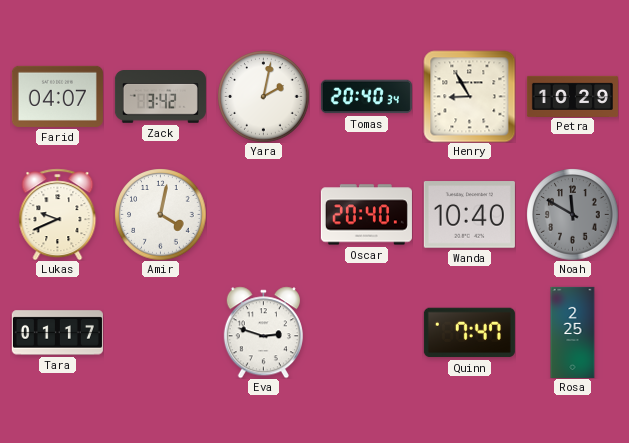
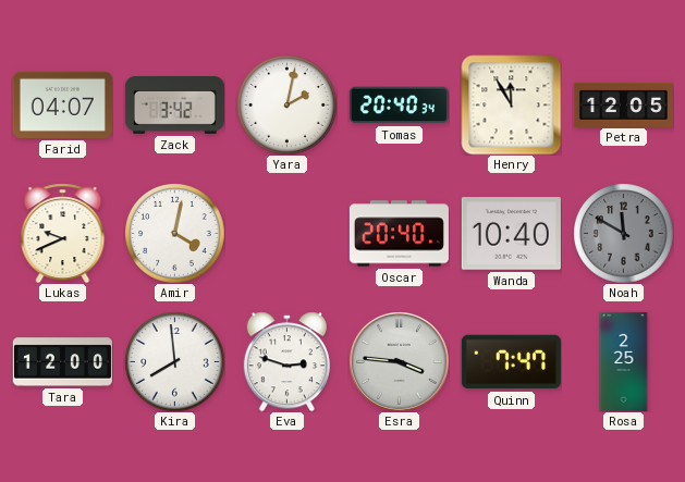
Henry: 8:55 -> 11:55
Petra: 10:29 -> 12:05
Tara: 01:17 -> 12:00
Kira: none -> 7:59
Esra: none -> 3:46
